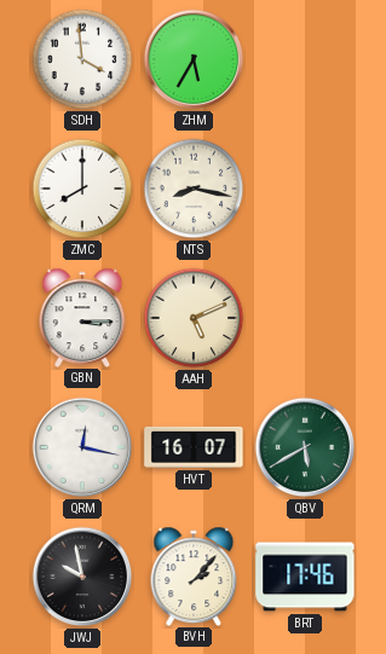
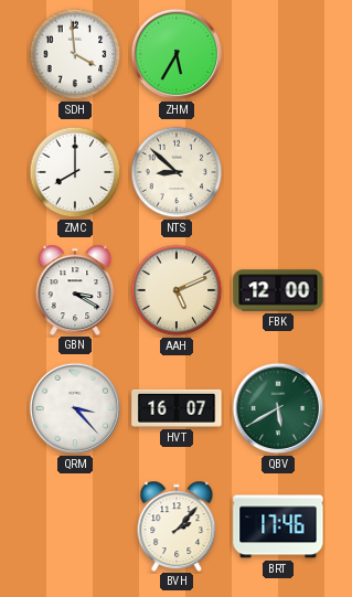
NTS: 8:17 -> 8:52
GBN: 3:15 -> 3:20
FBK: none -> 12:00
QRM: 12:17 -> 3:23
JWJ: 9:58 -> none
